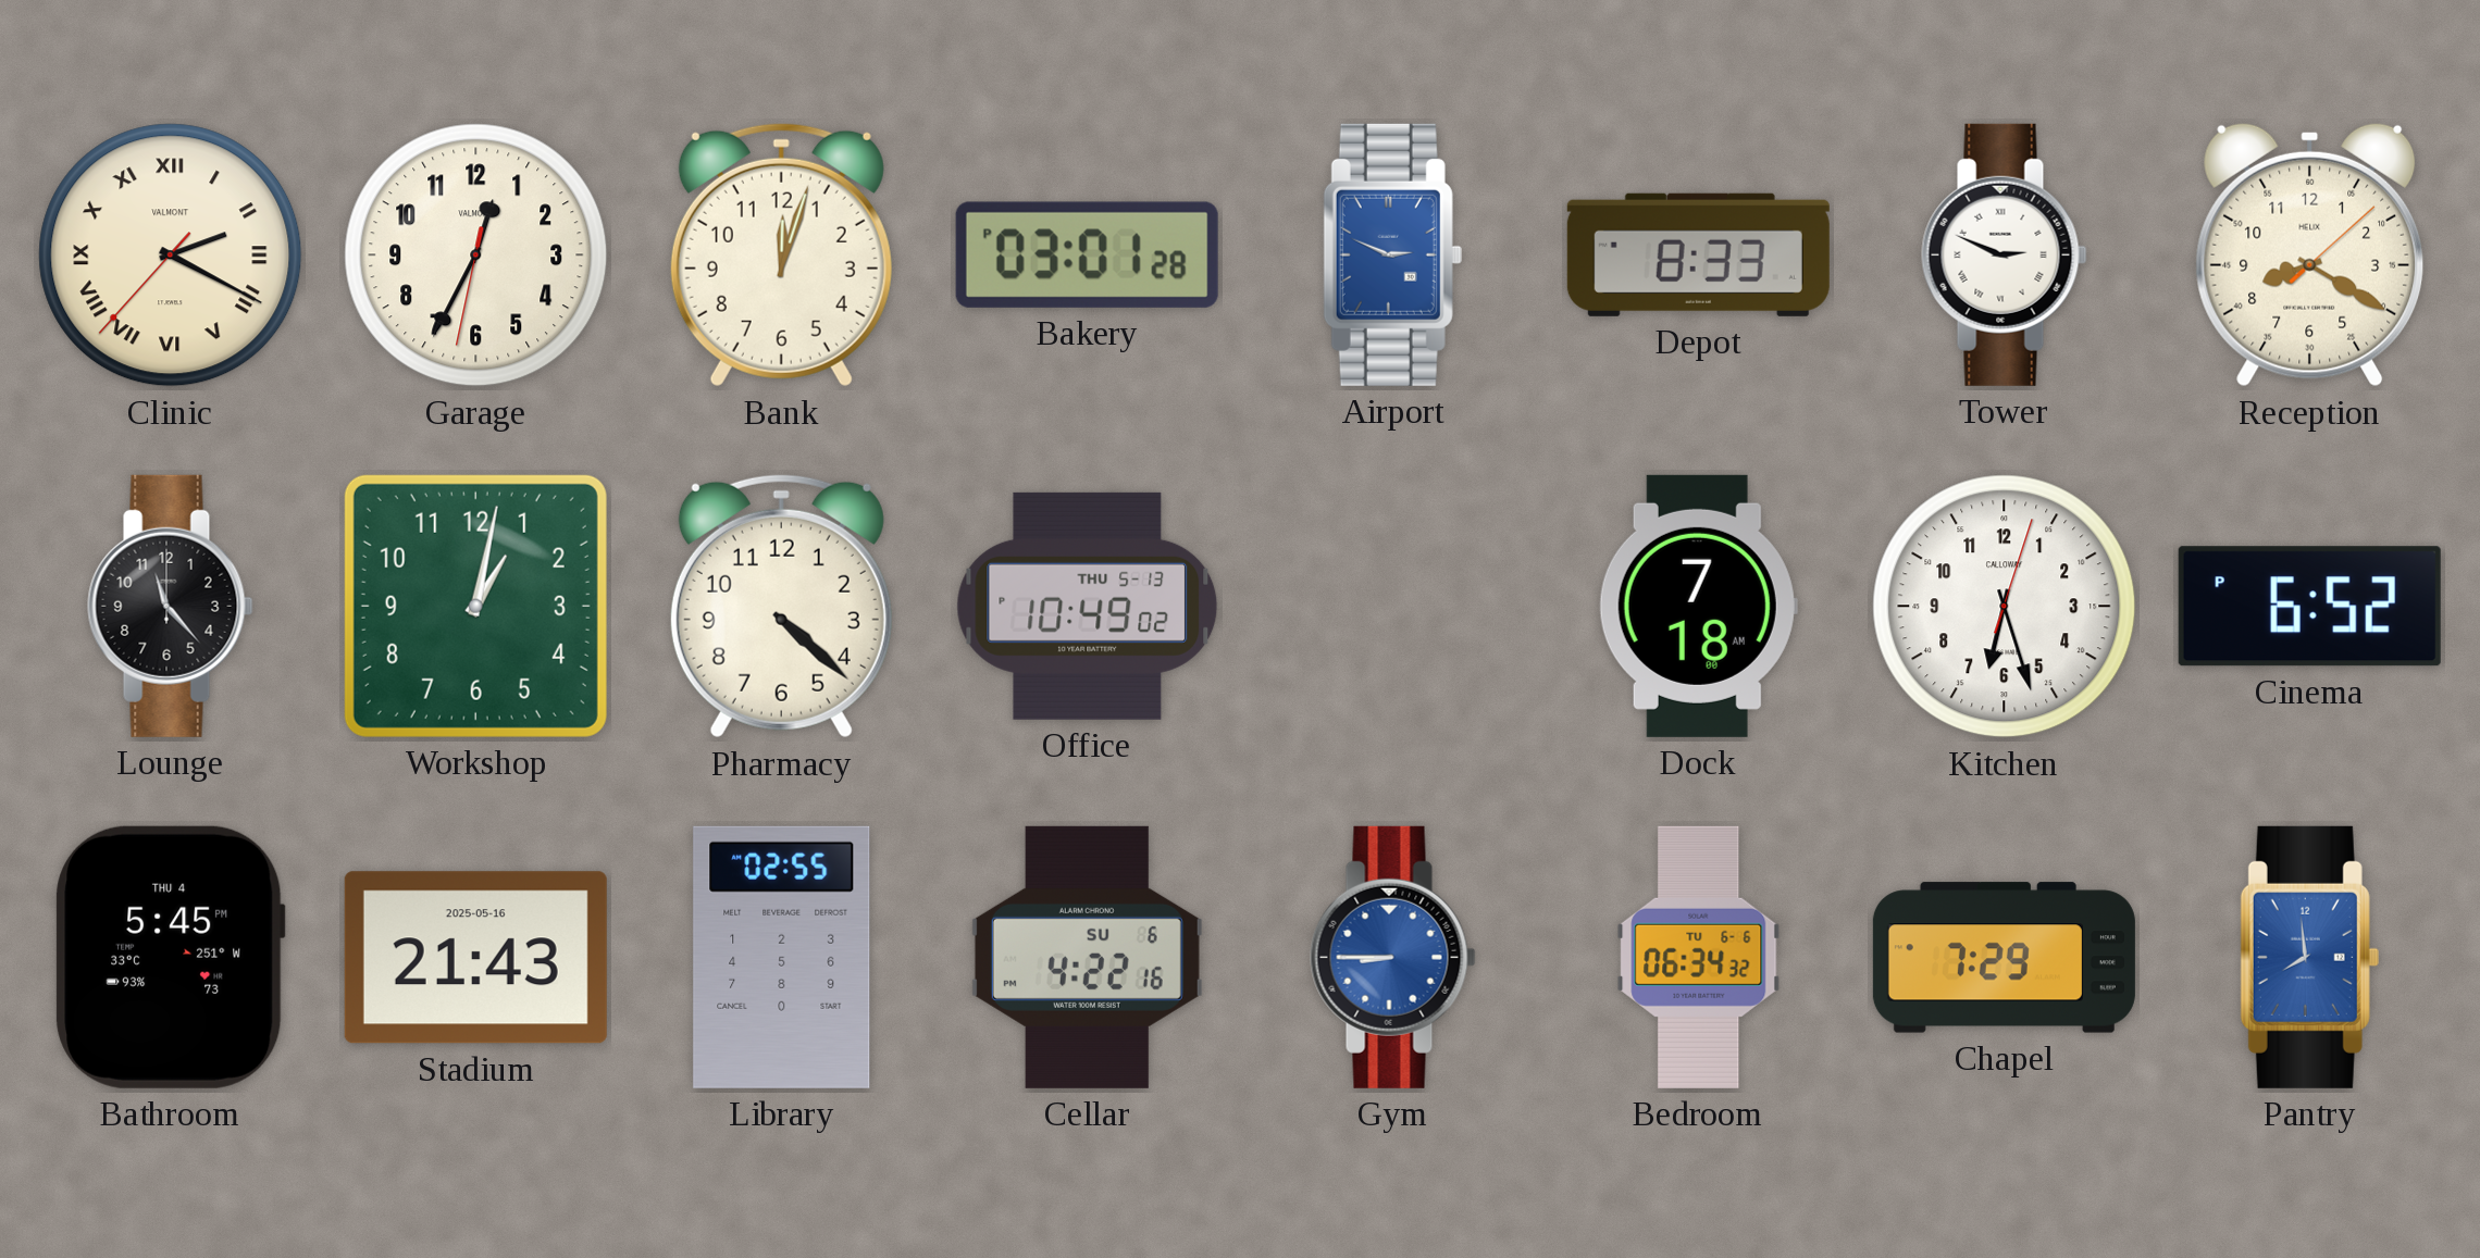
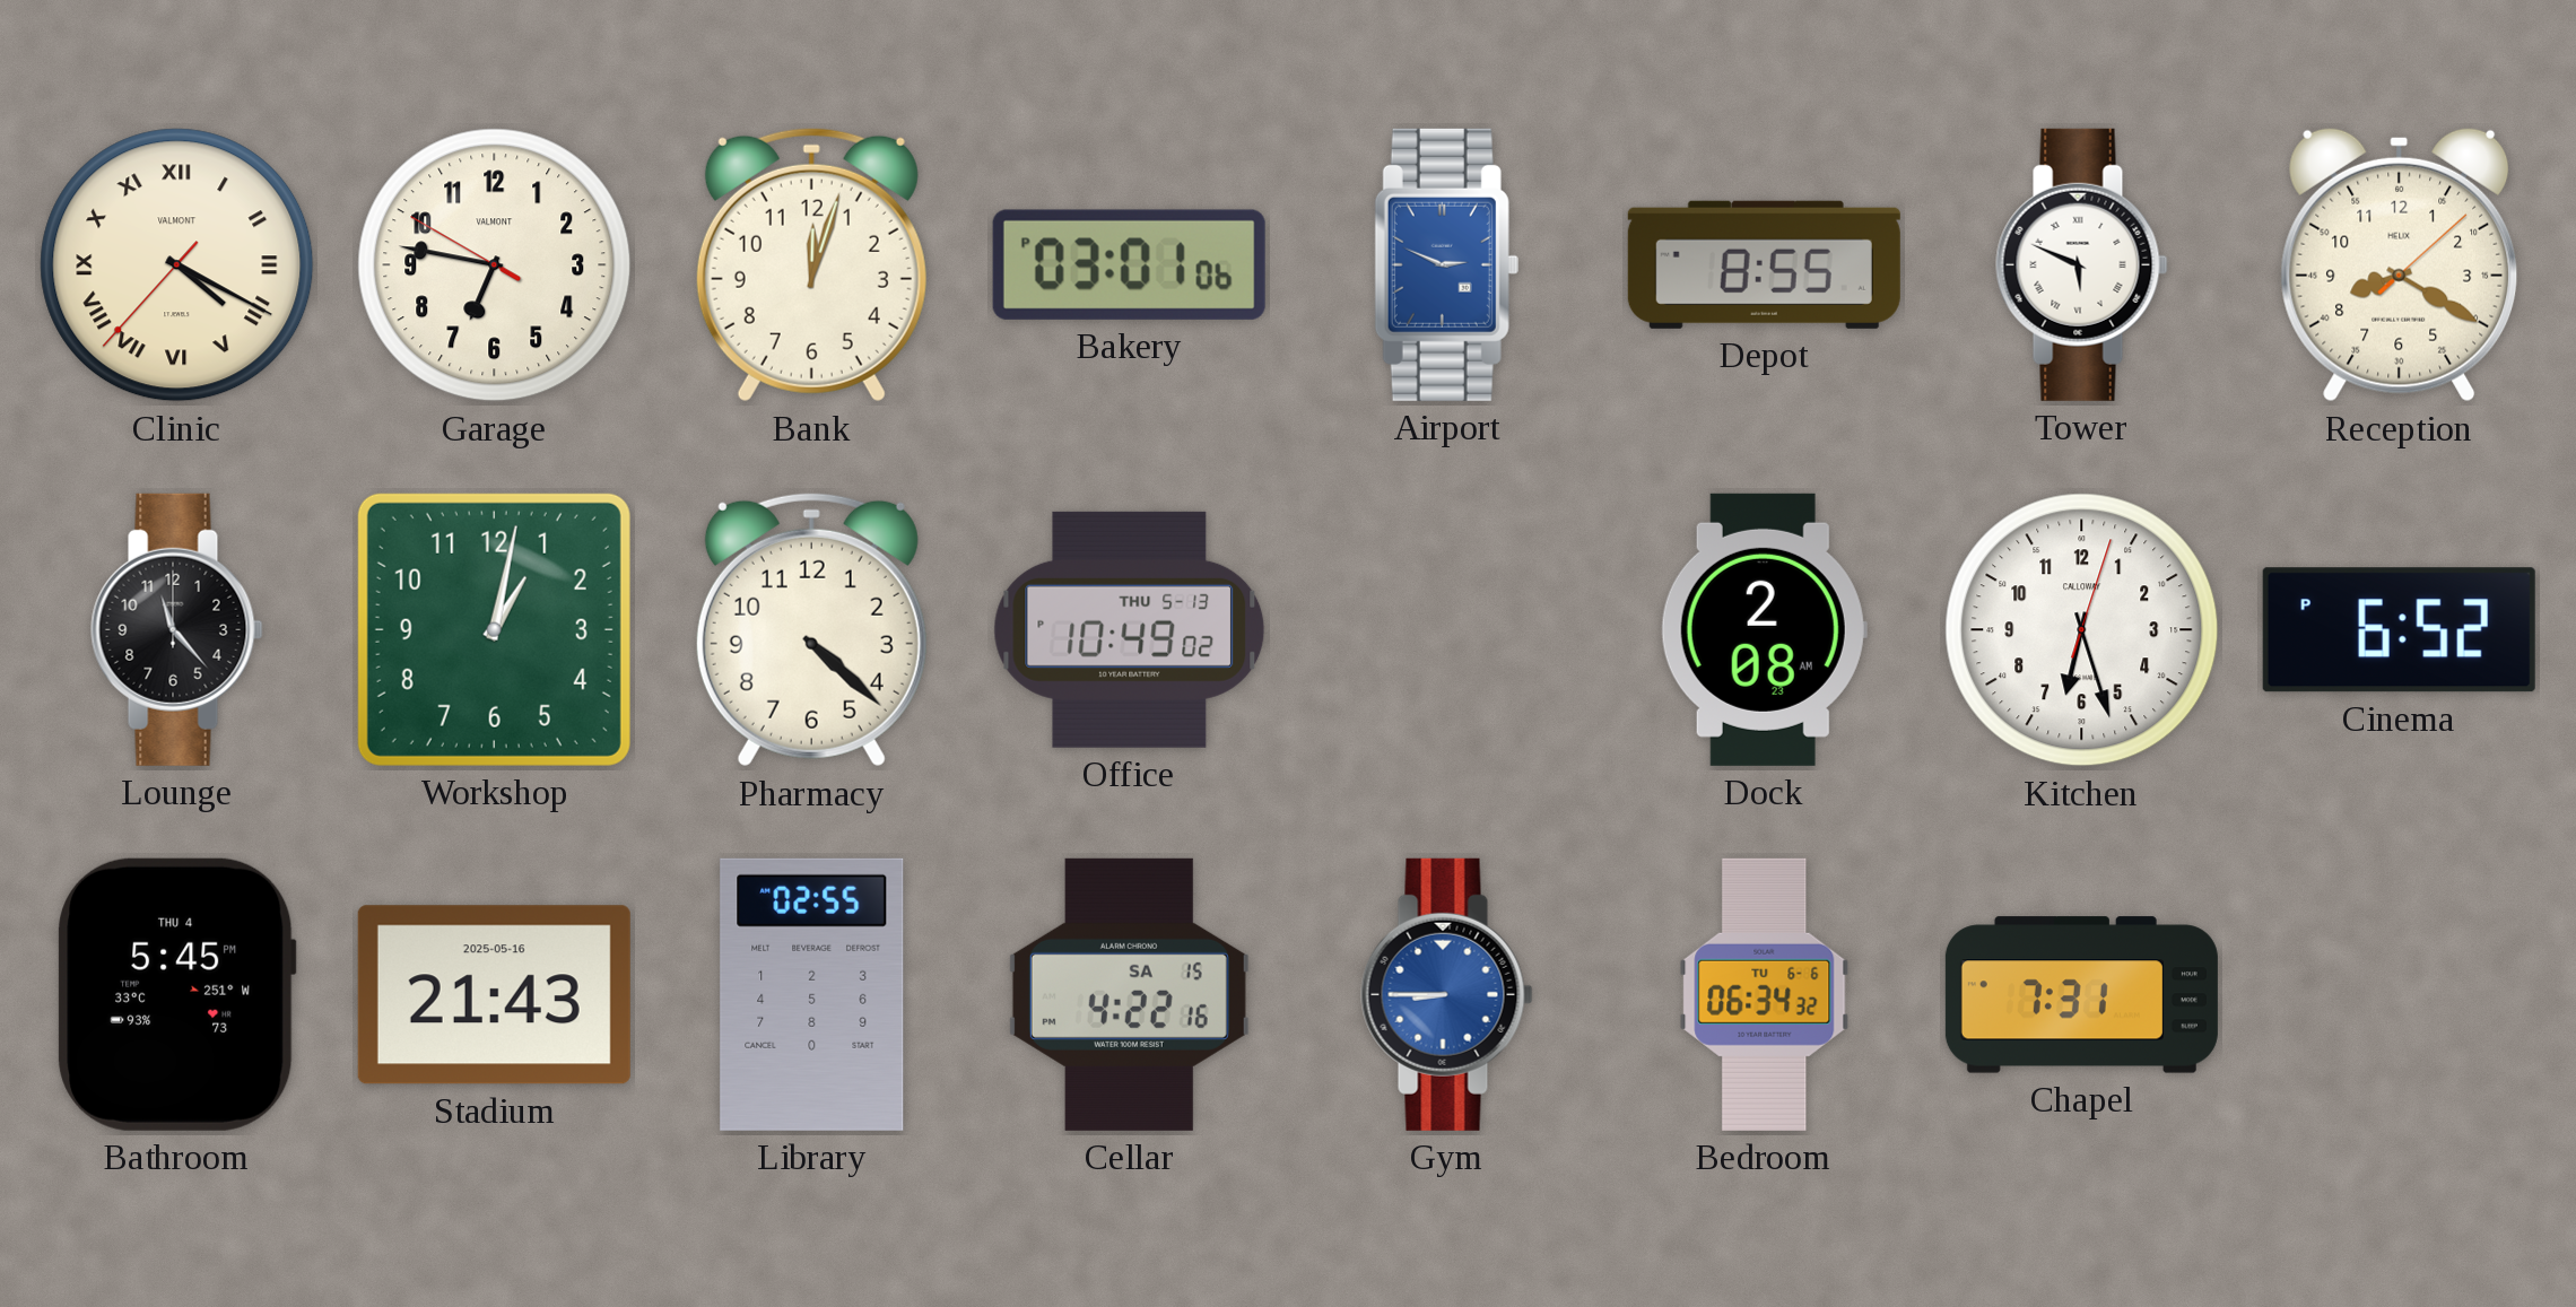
Clinic: 2:19 -> 4:19
Garage: 12:34 -> 6:46
Bakery: 03:01:28 PM -> 03:01:06 PM
Depot: 8:33 -> 8:55
Tower: 2:49 -> 5:49
Dock: 7:18 -> 2:08
Cellar date: SU 6 -> SA 15
Chapel: 7:29 -> 7:31
Pantry: 7:59 -> none
